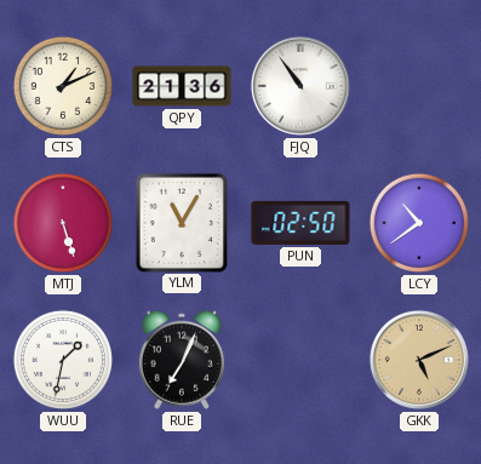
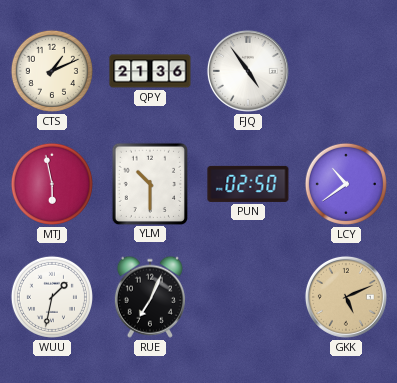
FJQ: 10:54 -> 4:54
MTJ: 5:27 -> 5:58
YLM: 11:05 -> 10:30
